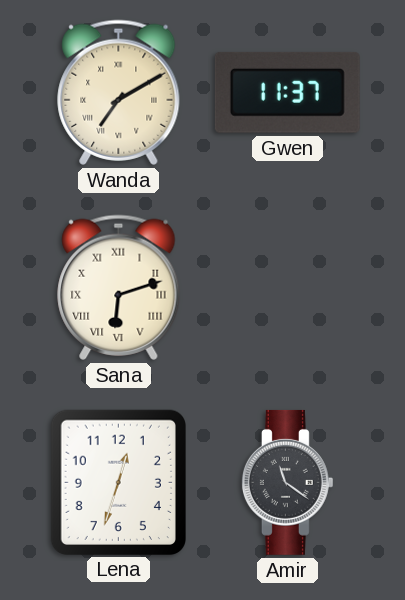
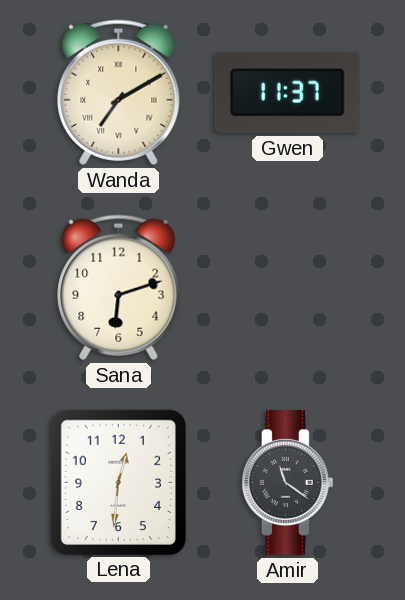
Sana numerals: Roman -> Arabic
Lena: 12:33 -> 12:31
